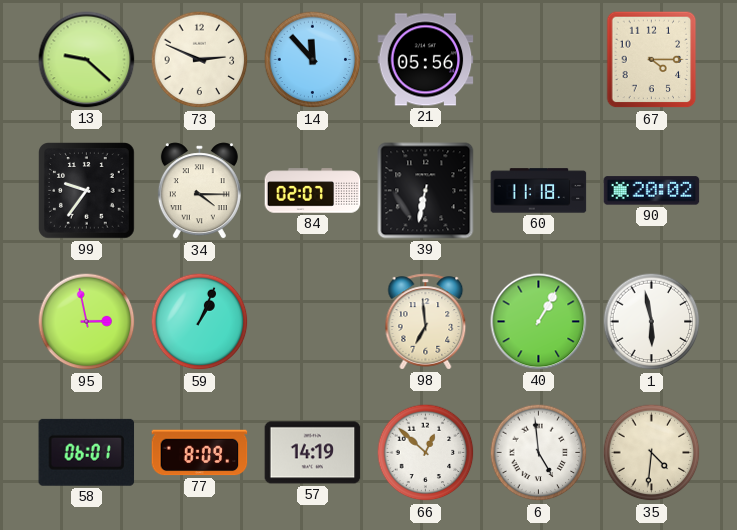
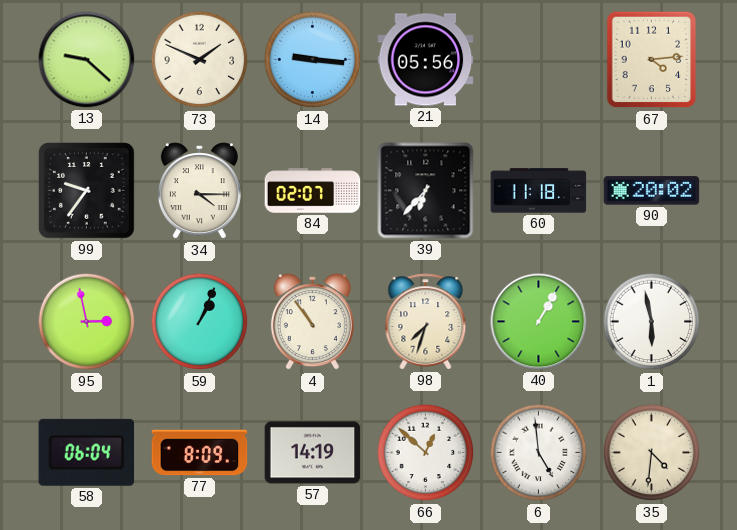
73: 2:49 -> 1:49
14: 11:53 -> 9:16
67: 4:15 -> 4:14
39: 6:32 -> 6:37
4: none -> 10:54
98: 6:59 -> 7:33
58: 06:01 -> 06:04
